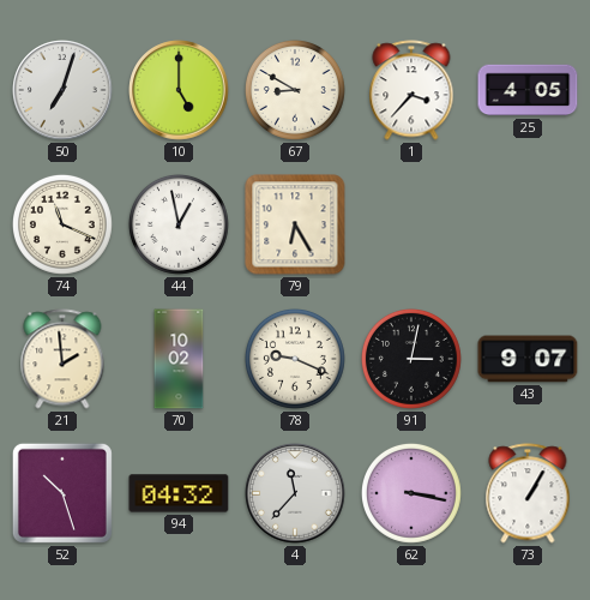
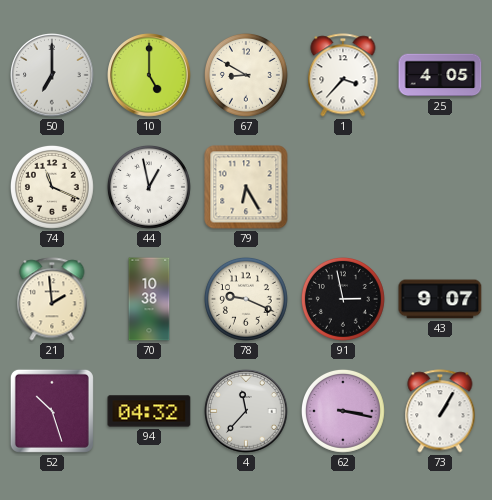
50: 7:03 -> 7:00
70: 10:02 -> 10:38
91: 3:02 -> 2:58
